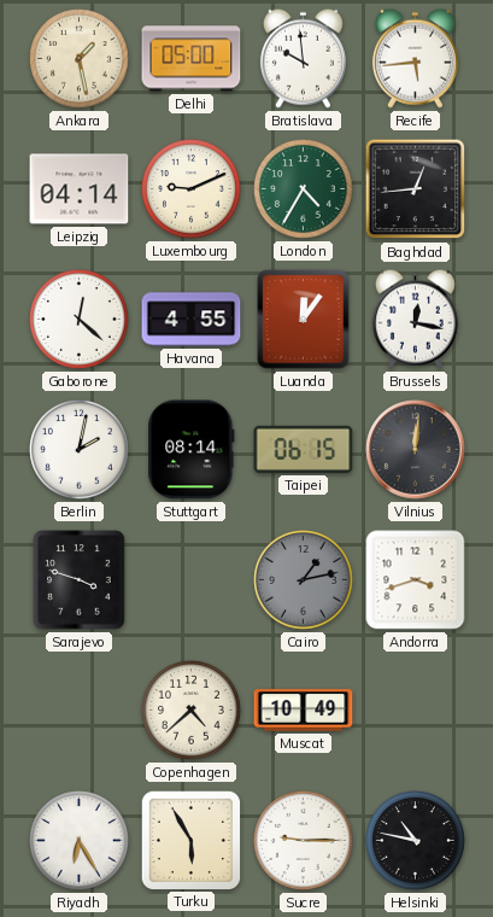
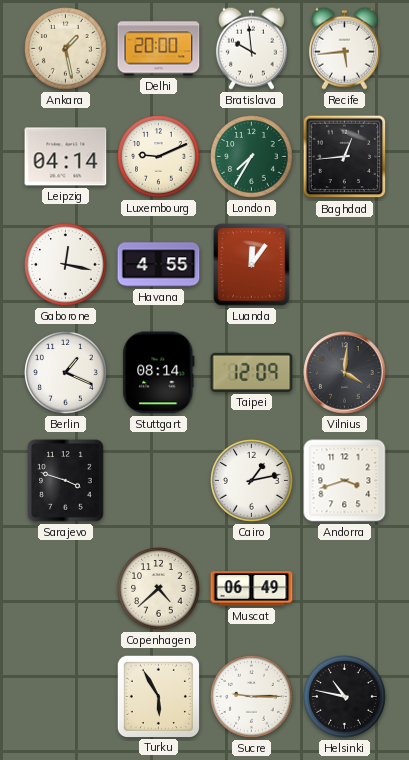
Delhi: 05:00 -> 20:00
London: 4:35 -> 7:35
Gaborone: 12:22 -> 12:17
Brussels: 12:17 -> none
Berlin: 2:02 -> 1:19
Taipei: 06:15 -> 12:09
Vilnius: 12:01 -> 4:01
Cairo dial: grey -> white
Muscat: 10:49 -> 06:49
Riyadh: 6:25 -> none
